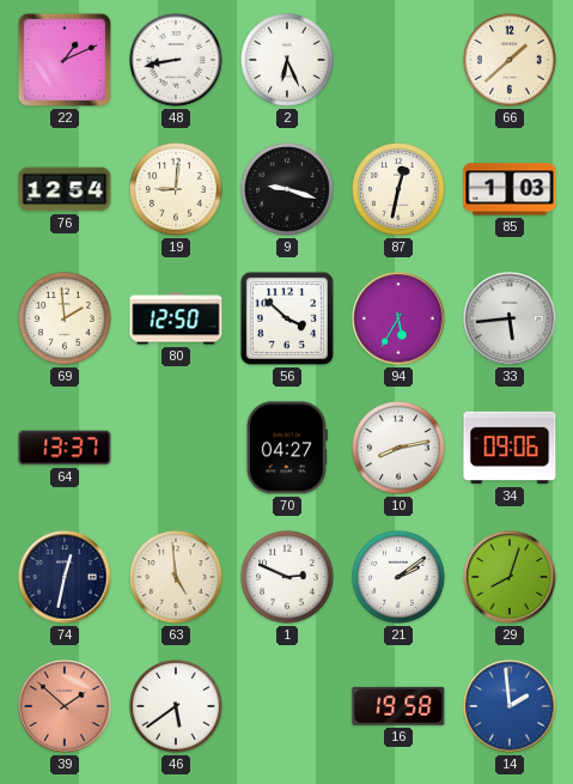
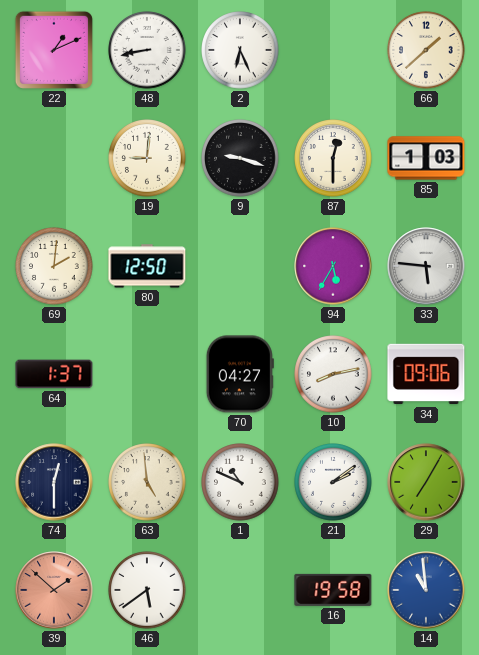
76: 12:54 -> none
87: 12:32 -> 12:30
69: 1:59 -> 2:01
56: 3:52 -> none
33: 5:44 -> 5:46
64: 13:37 -> 1:37
74: 12:32 -> 12:30
1: 2:49 -> 10:49
29: 8:03 -> 7:05
14: 1:59 -> 10:59
